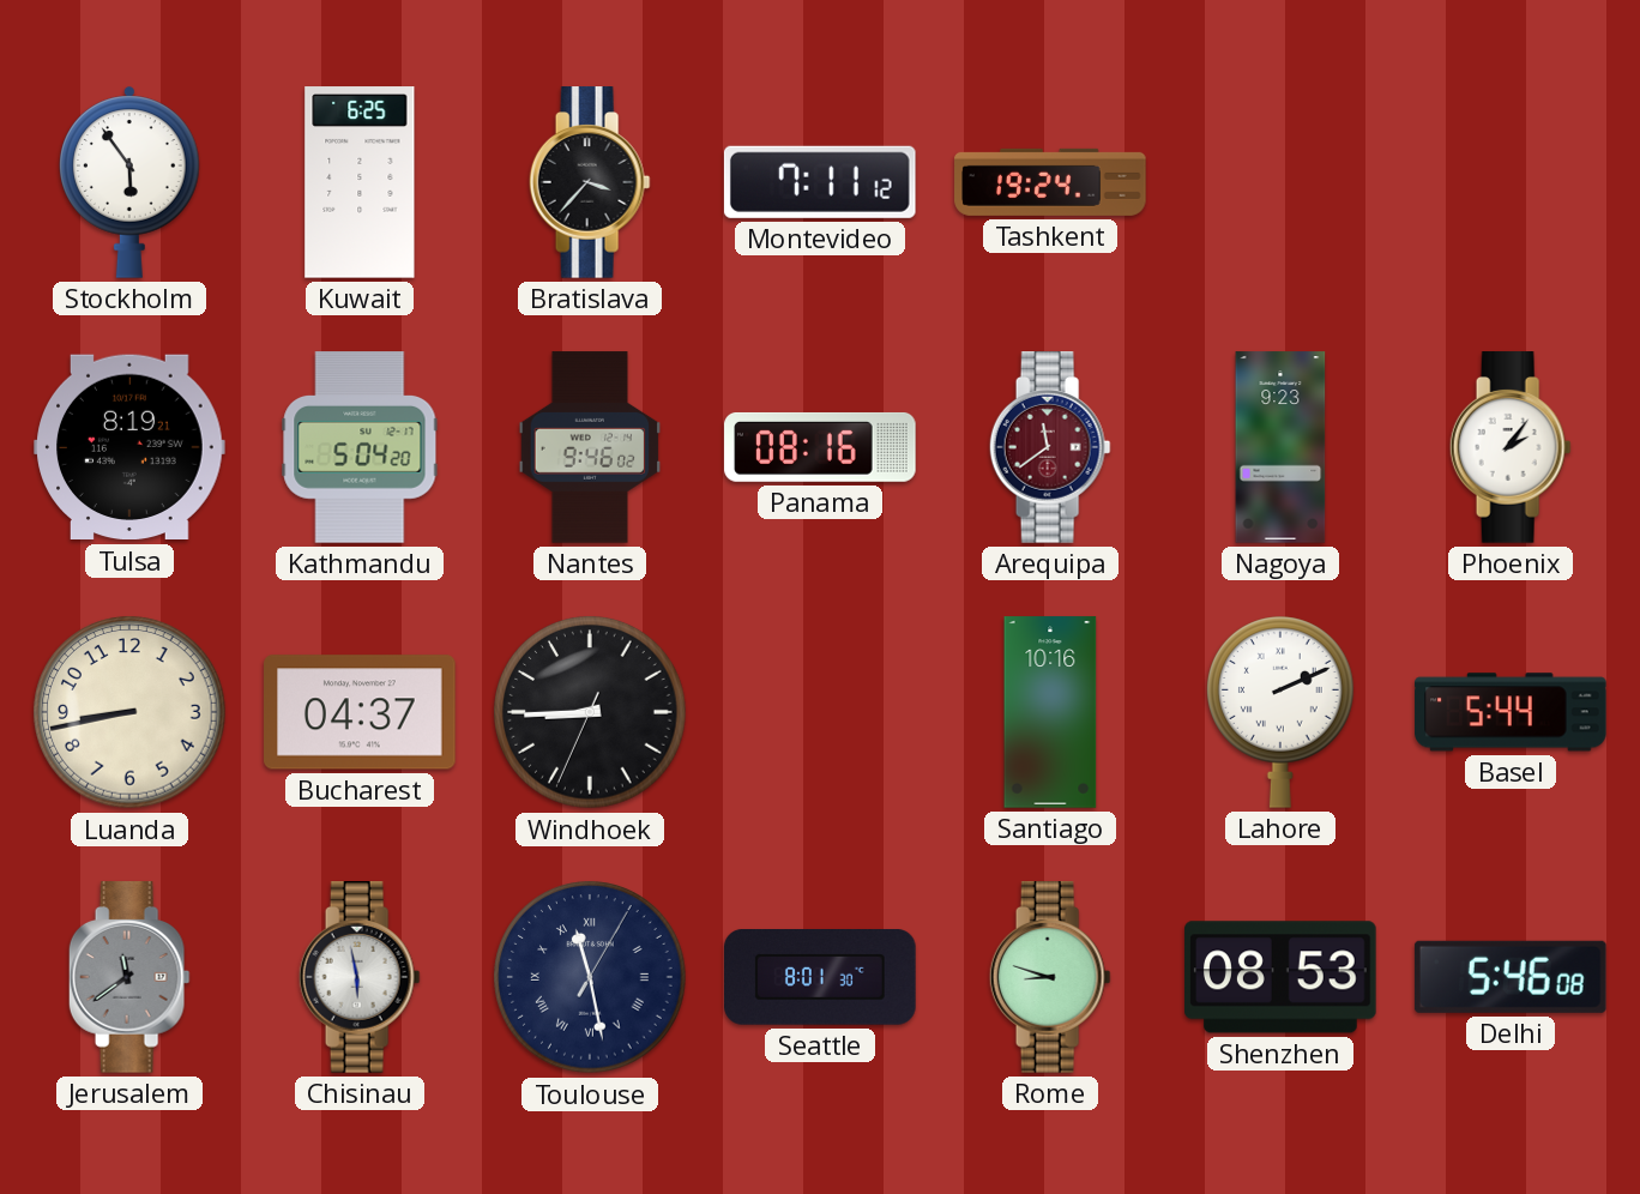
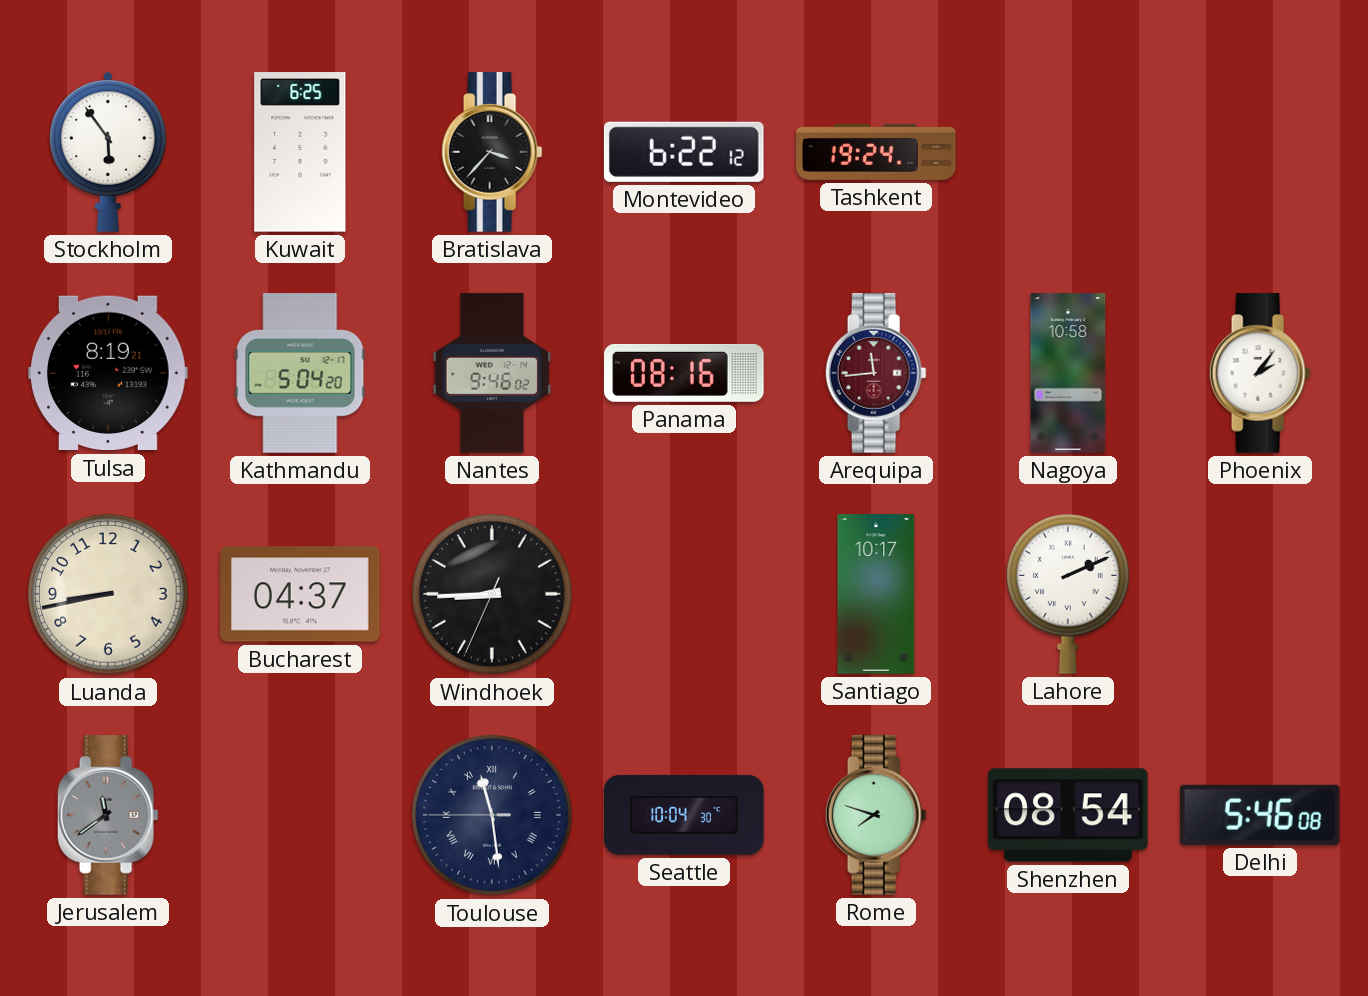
Montevideo: 7:11 -> 6:22
Arequipa: 11:39 -> 11:44
Nagoya: 9:23 -> 10:58
Santiago: 10:16 -> 10:17
Basel: 5:44 -> none
Chisinau: 5:58 -> none
Toulouse: 11:28:05 -> 11:28:45
Seattle: 8:01 -> 10:04
Rome: 8:48 -> 7:48
Shenzhen: 08:53 -> 08:54
